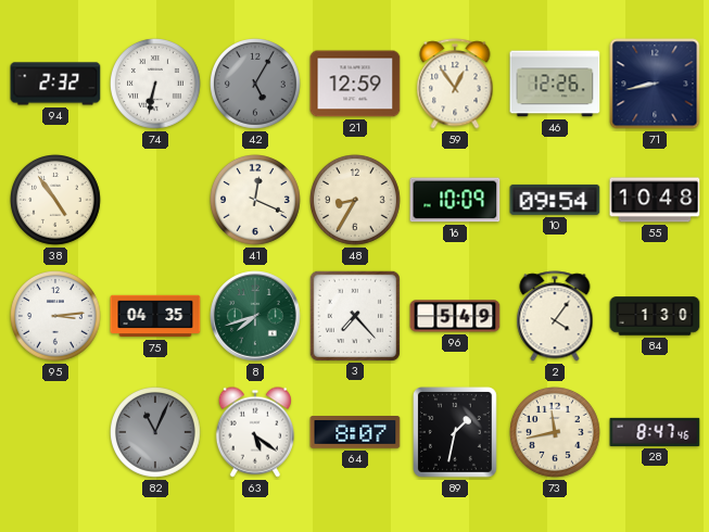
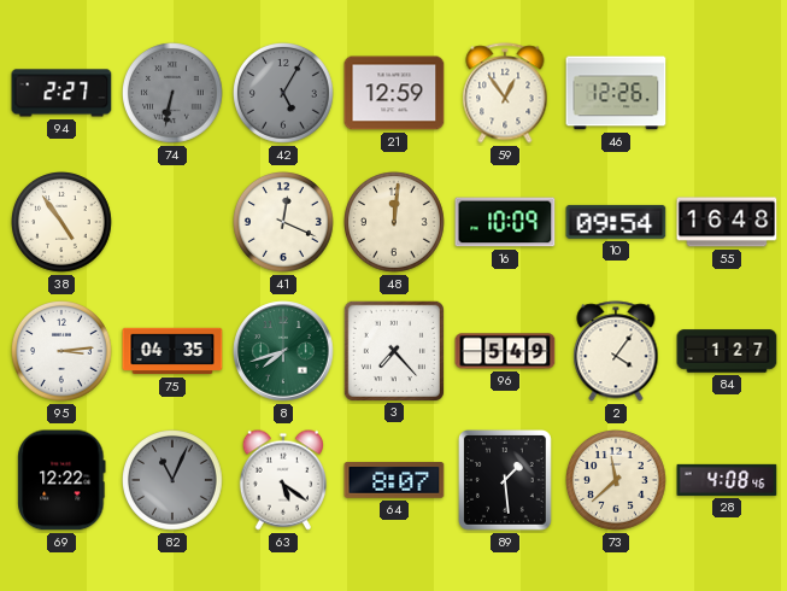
94: 2:32 -> 2:27
74 dial: white -> grey
71: 8:43 -> none
48: 8:35 -> 12:01
55: 10:48 -> 16:48
84: 1:30 -> 1:27
69: none -> 12:22
89: 1:32 -> 1:29
73: 11:43 -> 11:38
28: 8:47 -> 4:08
